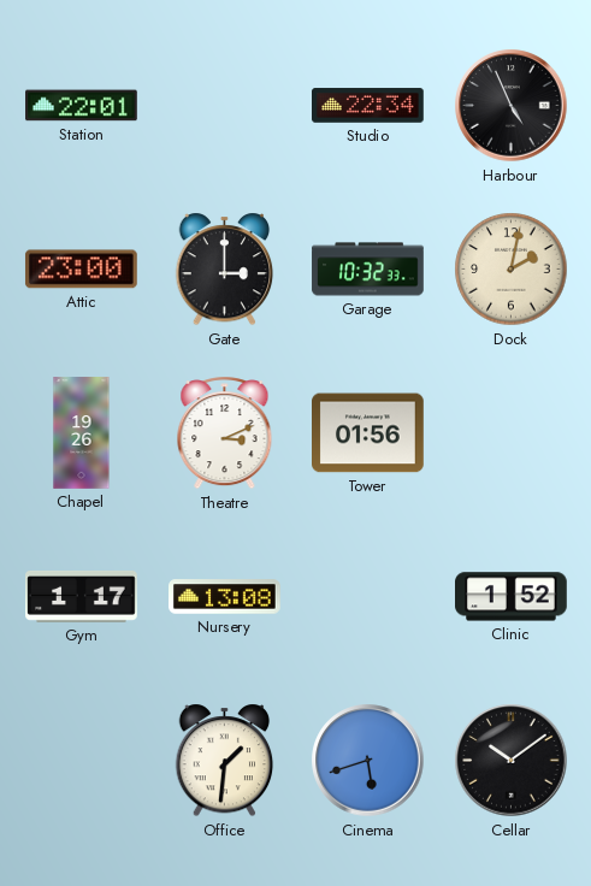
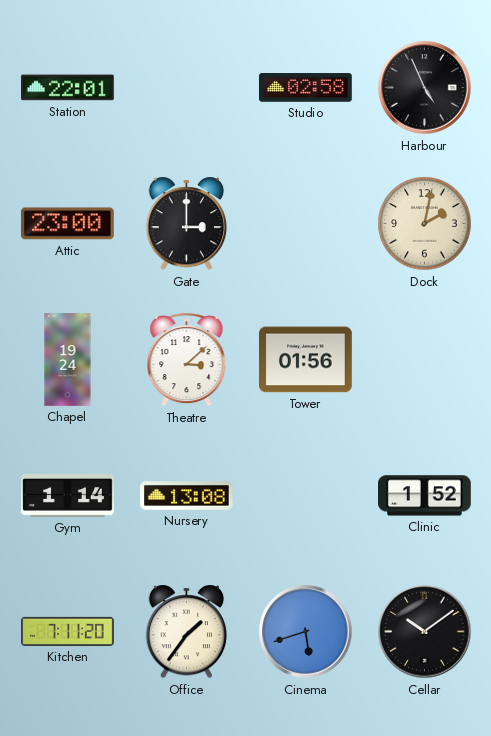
Studio: 22:34 -> 02:58
Garage: 10:32 -> none
Chapel: 19:26 -> 19:24
Theatre: 3:11 -> 3:08
Gym: 1:17 -> 1:14
Kitchen: none -> 7:11
Office: 1:31 -> 1:36
